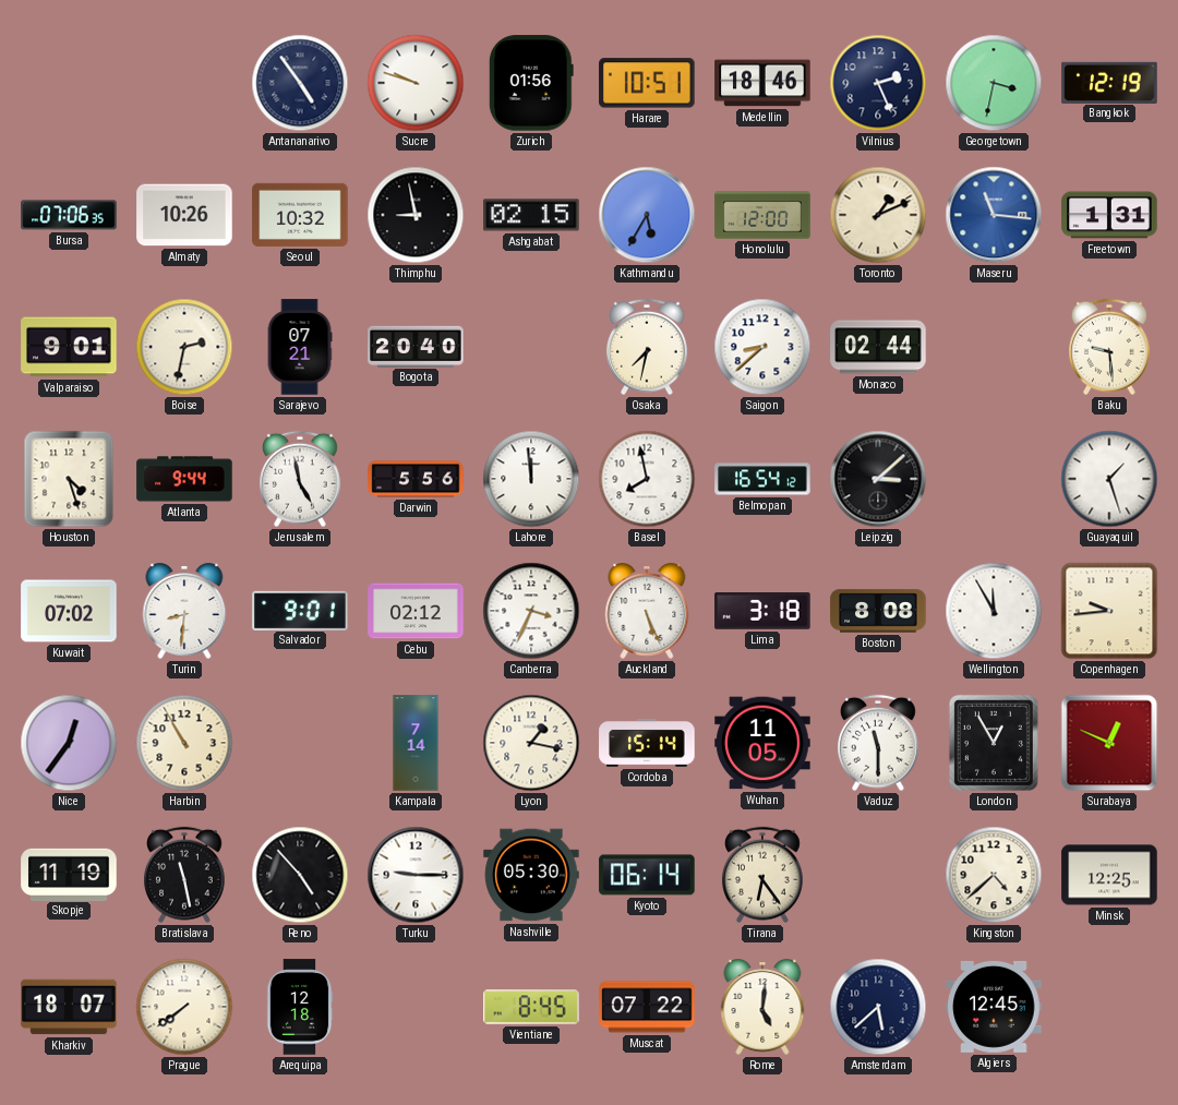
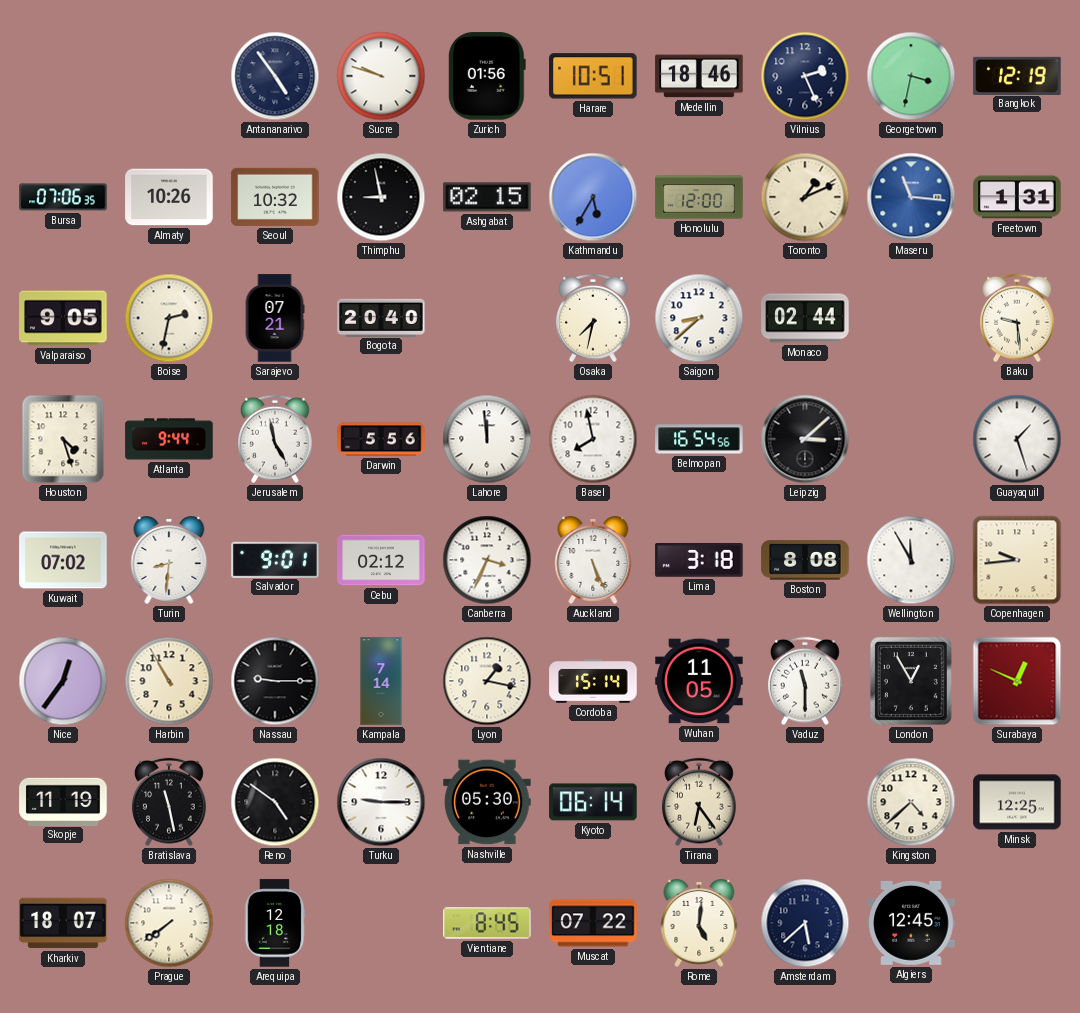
Valparaiso: 9:01 -> 9:05
Belmopan: 16:54:12 -> 16:54:56
Nassau: none -> 9:15
Reno: 4:53 -> 4:51
